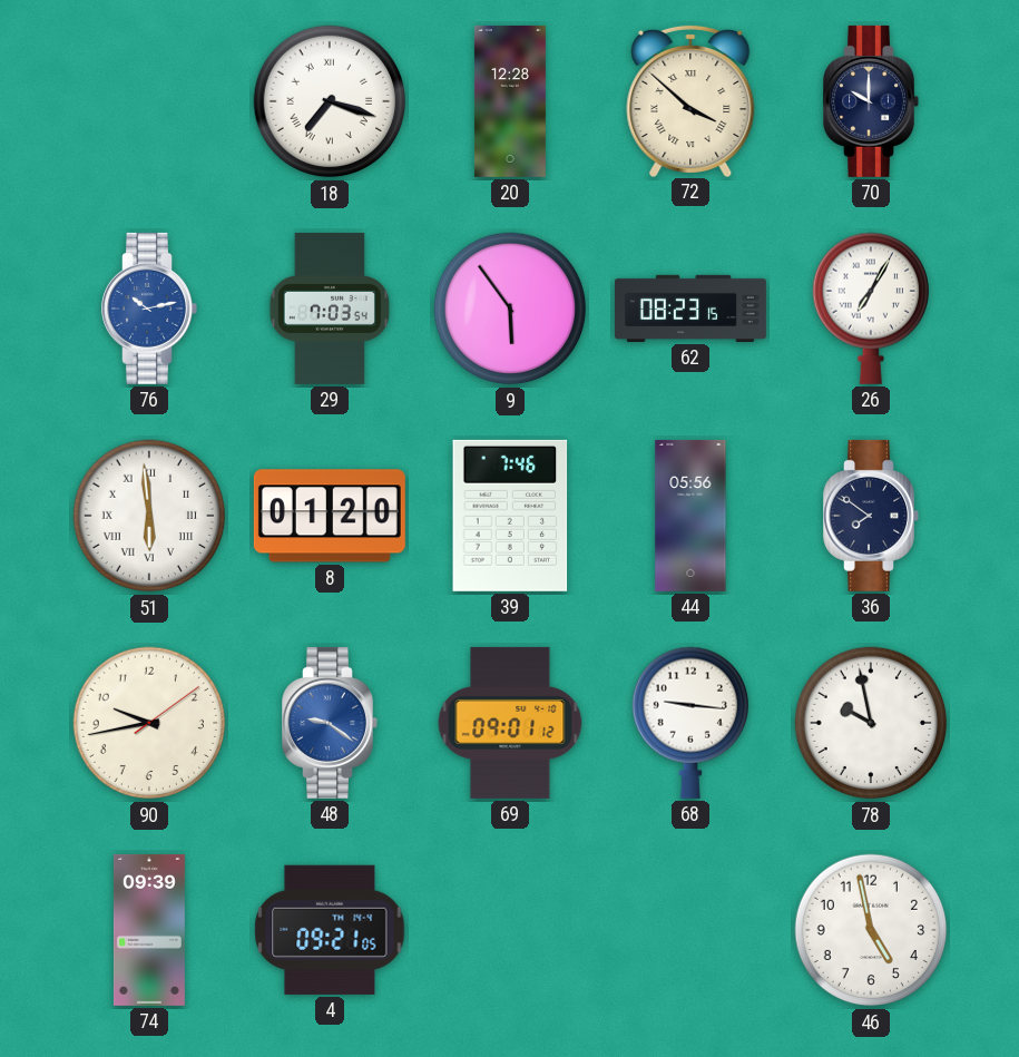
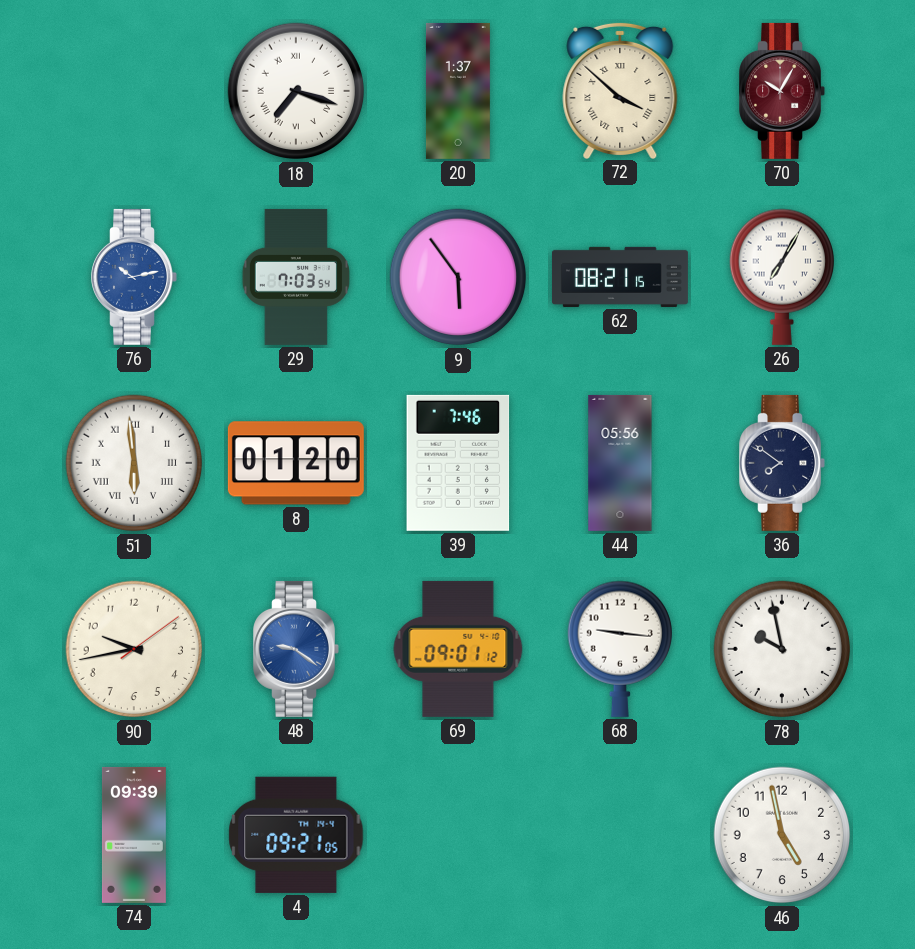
20: 12:28 -> 1:37
70: 10:00 -> 10:05
70 dial: navy -> burgundy
62: 08:23 -> 08:21
